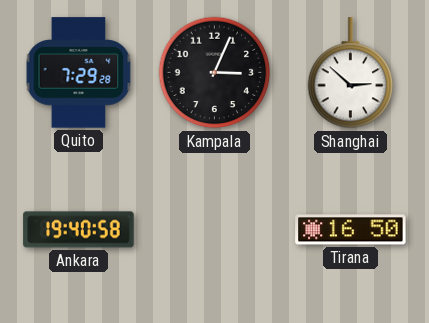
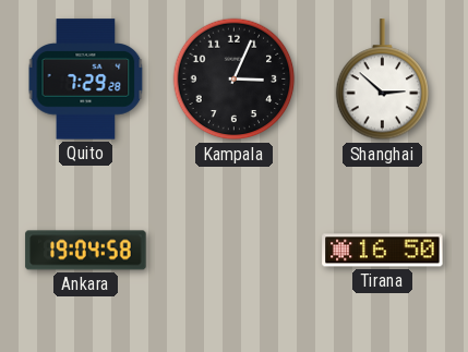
Ankara: 19:40 -> 19:04
